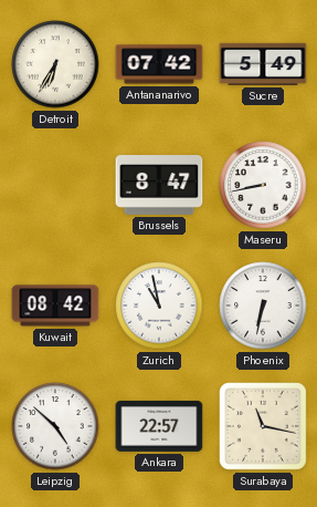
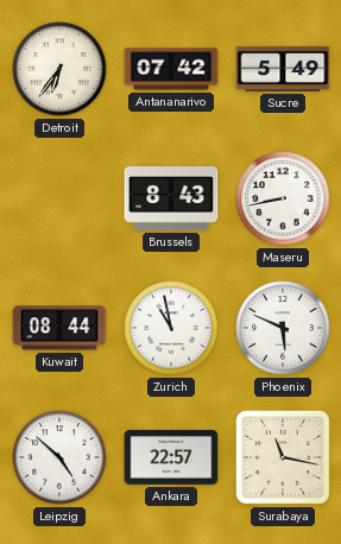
Detroit: 6:35 -> 6:36
Brussels: 8:47 -> 8:43
Kuwait: 08:42 -> 08:44
Phoenix: 6:32 -> 5:49
